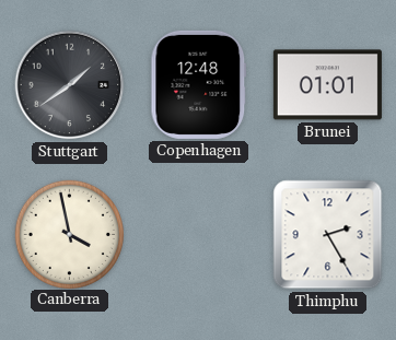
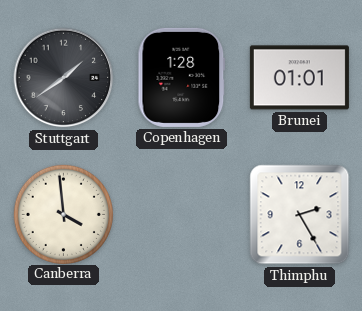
Copenhagen: 12:48 -> 1:28
Canberra: 3:58 -> 3:59
